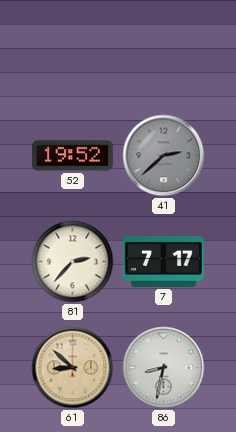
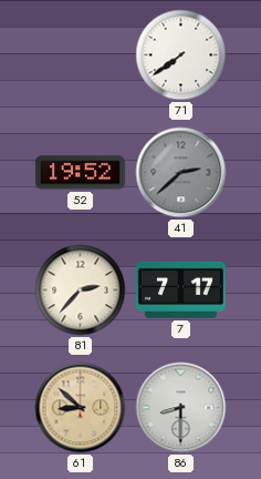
71: none -> 7:39
86: 8:32 -> 8:30
